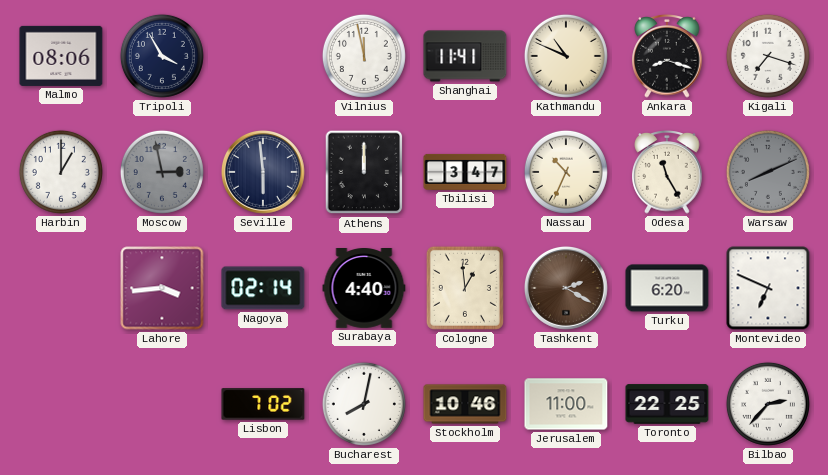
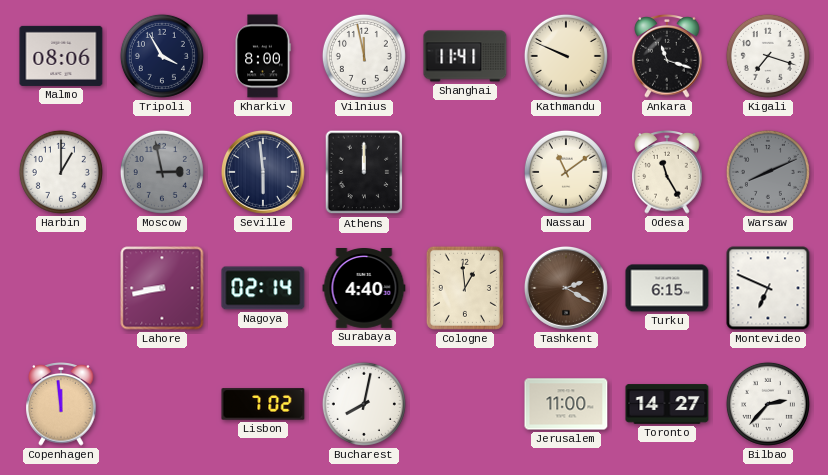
Kharkiv: none -> 8:00
Kathmandu: 10:49 -> 9:49
Ankara: 8:18 -> 11:18
Tbilisi: 3:47 -> none
Nassau: 10:34 -> 11:09
Lahore: 3:44 -> 8:43
Turku: 6:20 -> 6:15
Copenhagen: none -> 11:59
Stockholm: 10:46 -> none
Toronto: 22:25 -> 14:27
